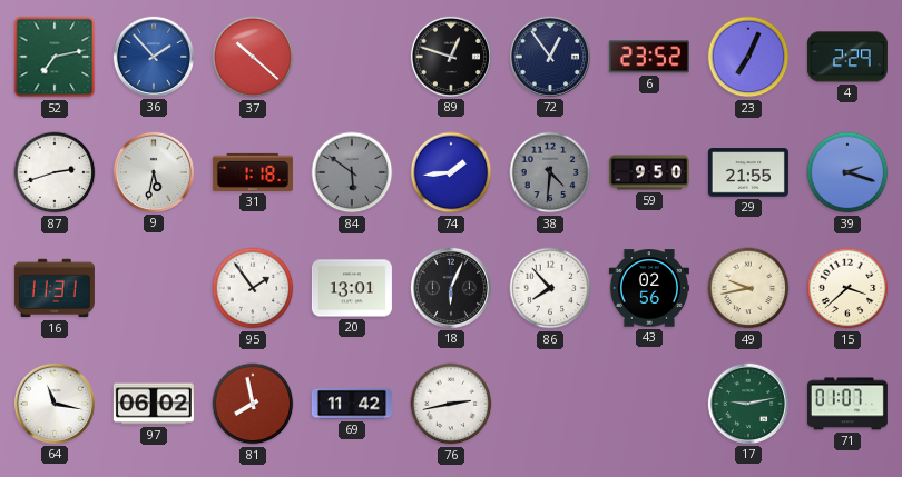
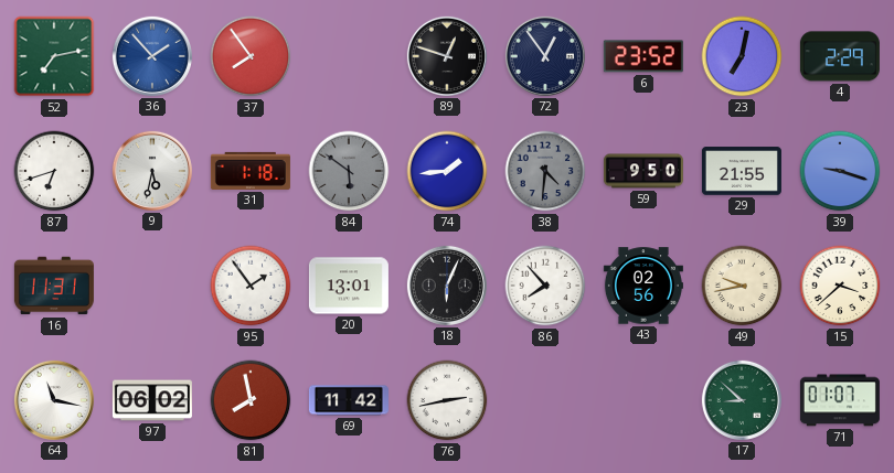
37: 10:22 -> 7:54
23: 7:04 -> 7:02
87: 2:42 -> 6:42
39: 2:18 -> 9:18
17: 9:13 -> 8:52
